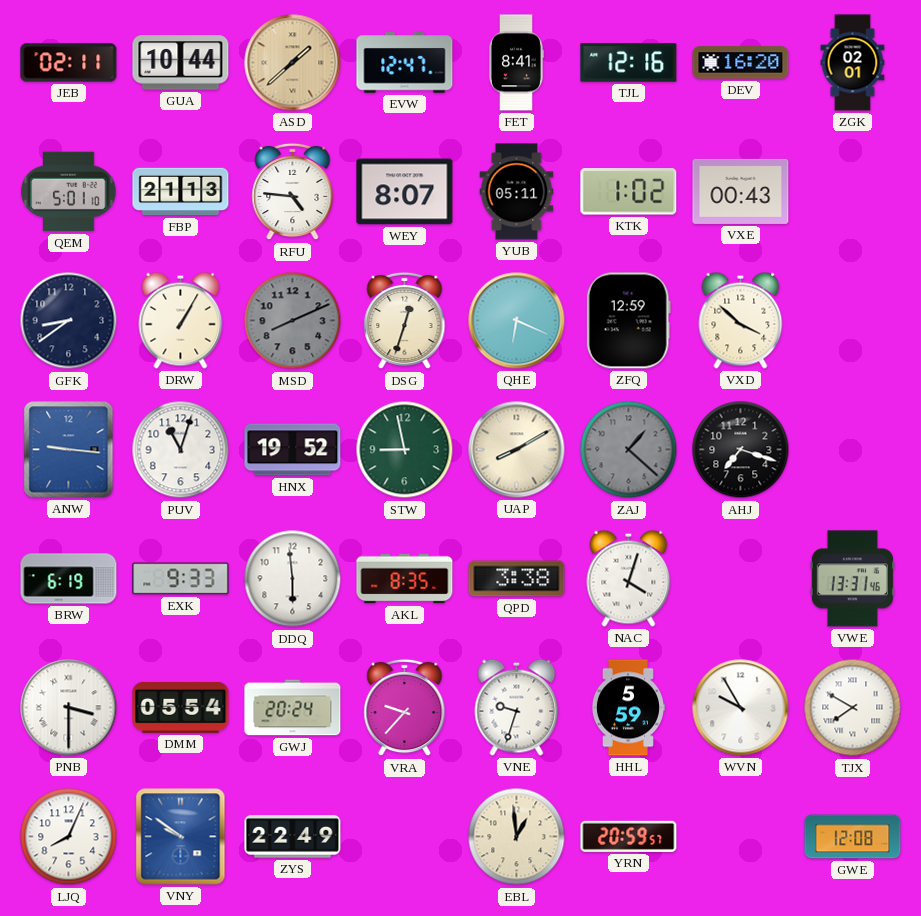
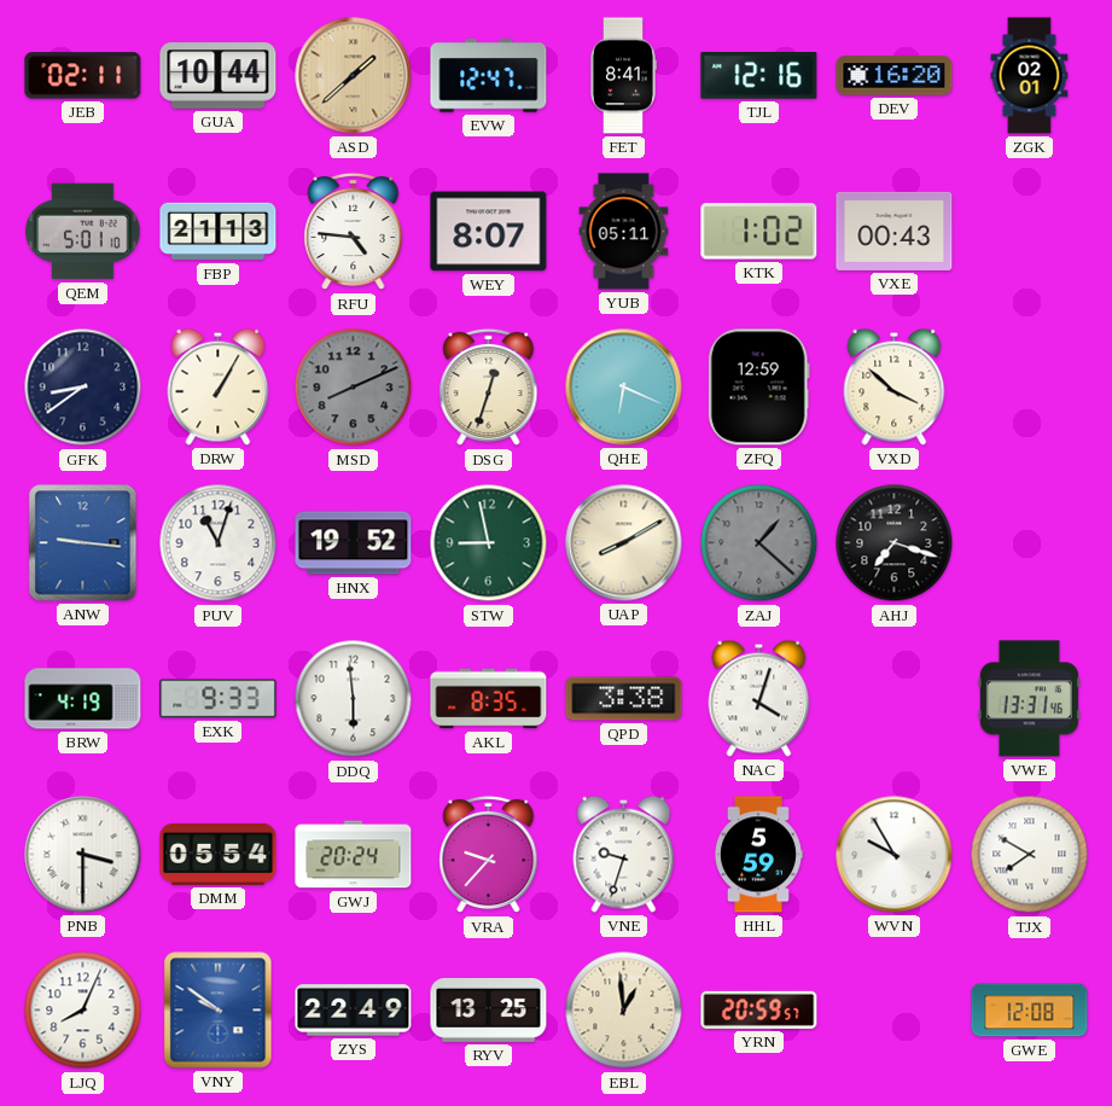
BRW: 6:19 -> 4:19
RYV: none -> 13:25
